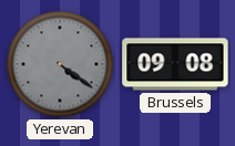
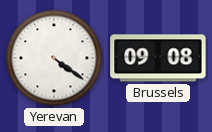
Yerevan dial: grey -> white
